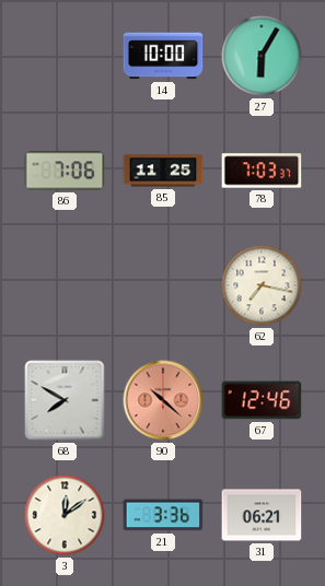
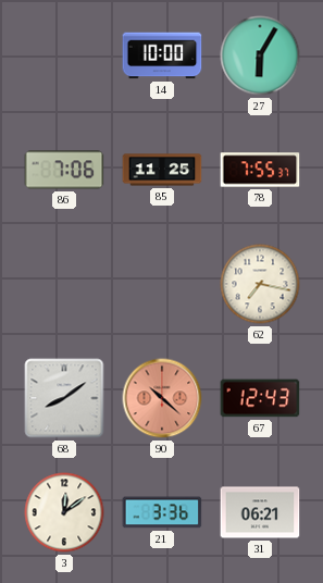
78: 7:03 -> 7:55
68: 7:50 -> 8:09
67: 12:46 -> 12:43
